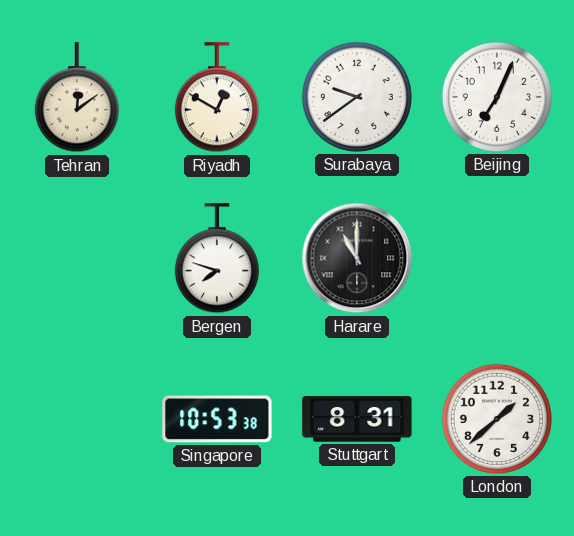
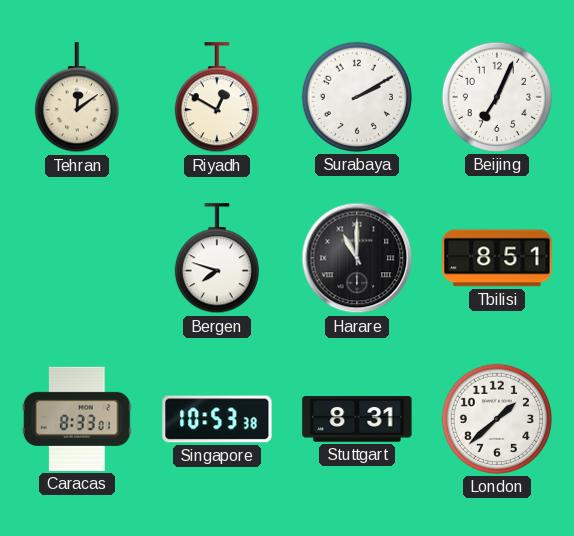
Surabaya: 9:39 -> 2:10
Tbilisi: none -> 8:51
Caracas: none -> 8:33
